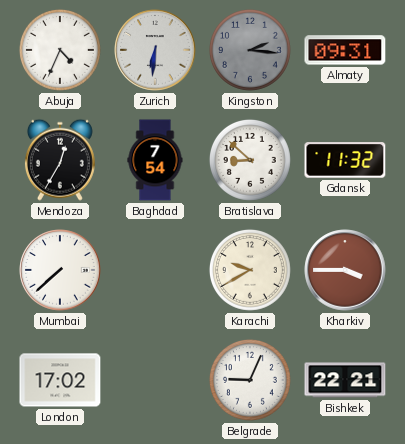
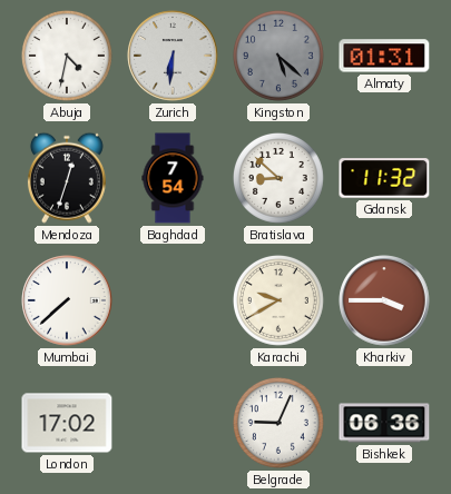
Abuja: 4:34 -> 4:32
Kingston: 2:16 -> 5:22
Almaty: 09:31 -> 01:31
Mendoza: 12:35 -> 12:33
Bishkek: 22:21 -> 06:36
